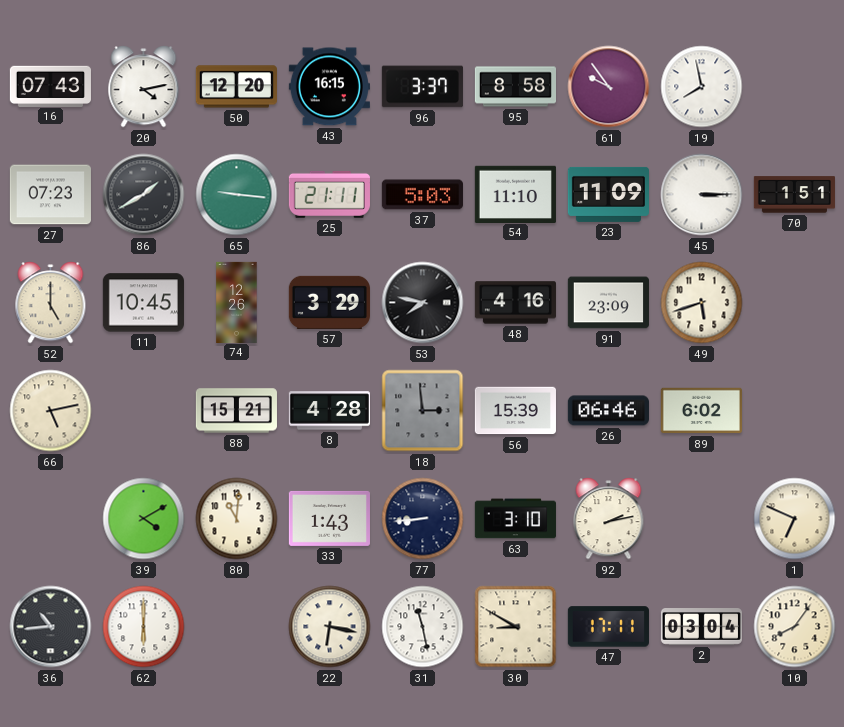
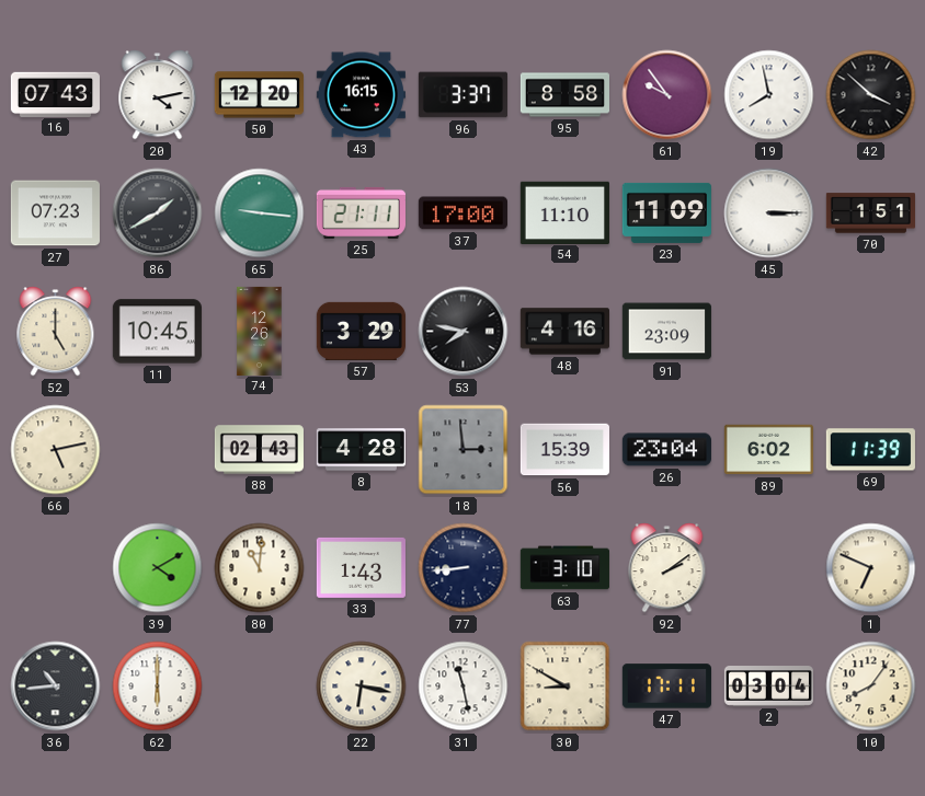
42: none -> 3:52
37: 5:03 -> 17:00
49: 5:42 -> none
88: 15:21 -> 02:43
26: 06:46 -> 23:04
69: none -> 11:39
92: 2:13 -> 2:09
